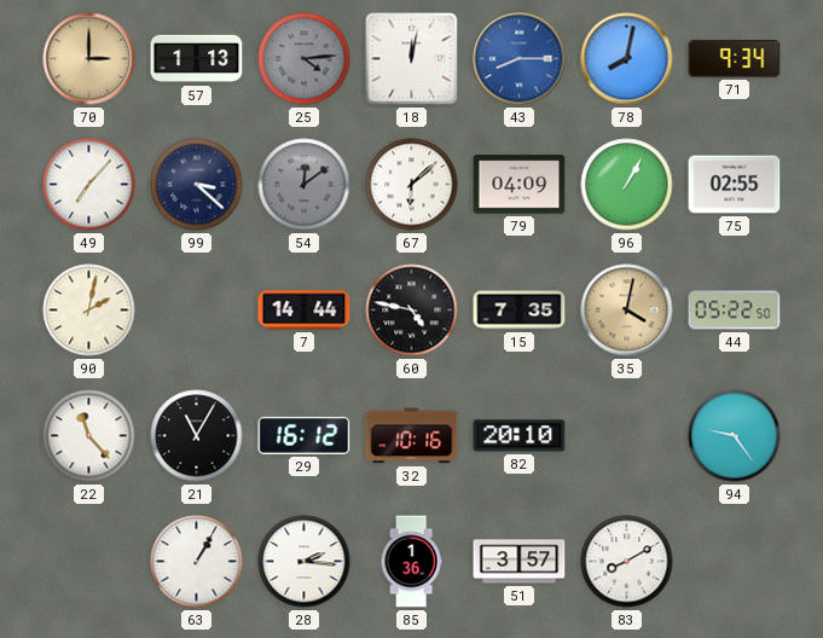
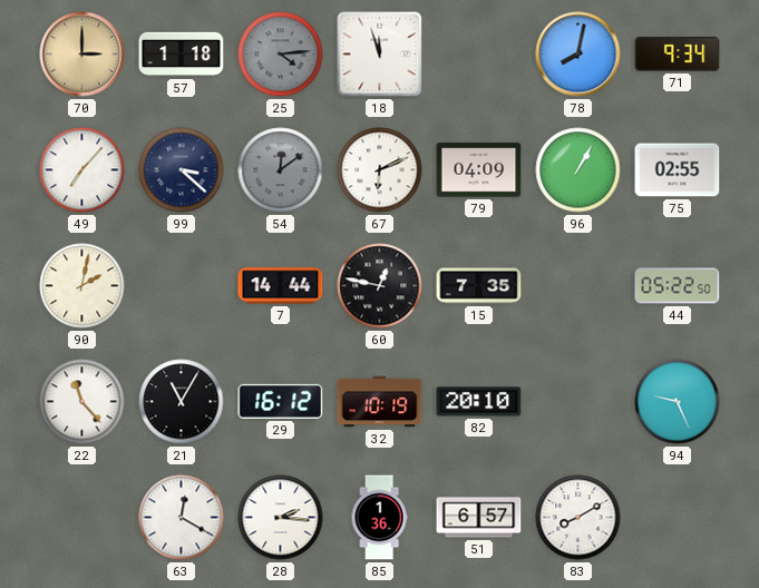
57: 1:13 -> 1:18
18: 12:02 -> 11:57
43: 8:15 -> none
67: 6:08 -> 6:11
60: 4:47 -> 12:47
35: 4:02 -> none
32: 10:16 -> 10:19
94: 9:24 -> 9:26
63: 1:05 -> 12:20
51: 3:57 -> 6:57
